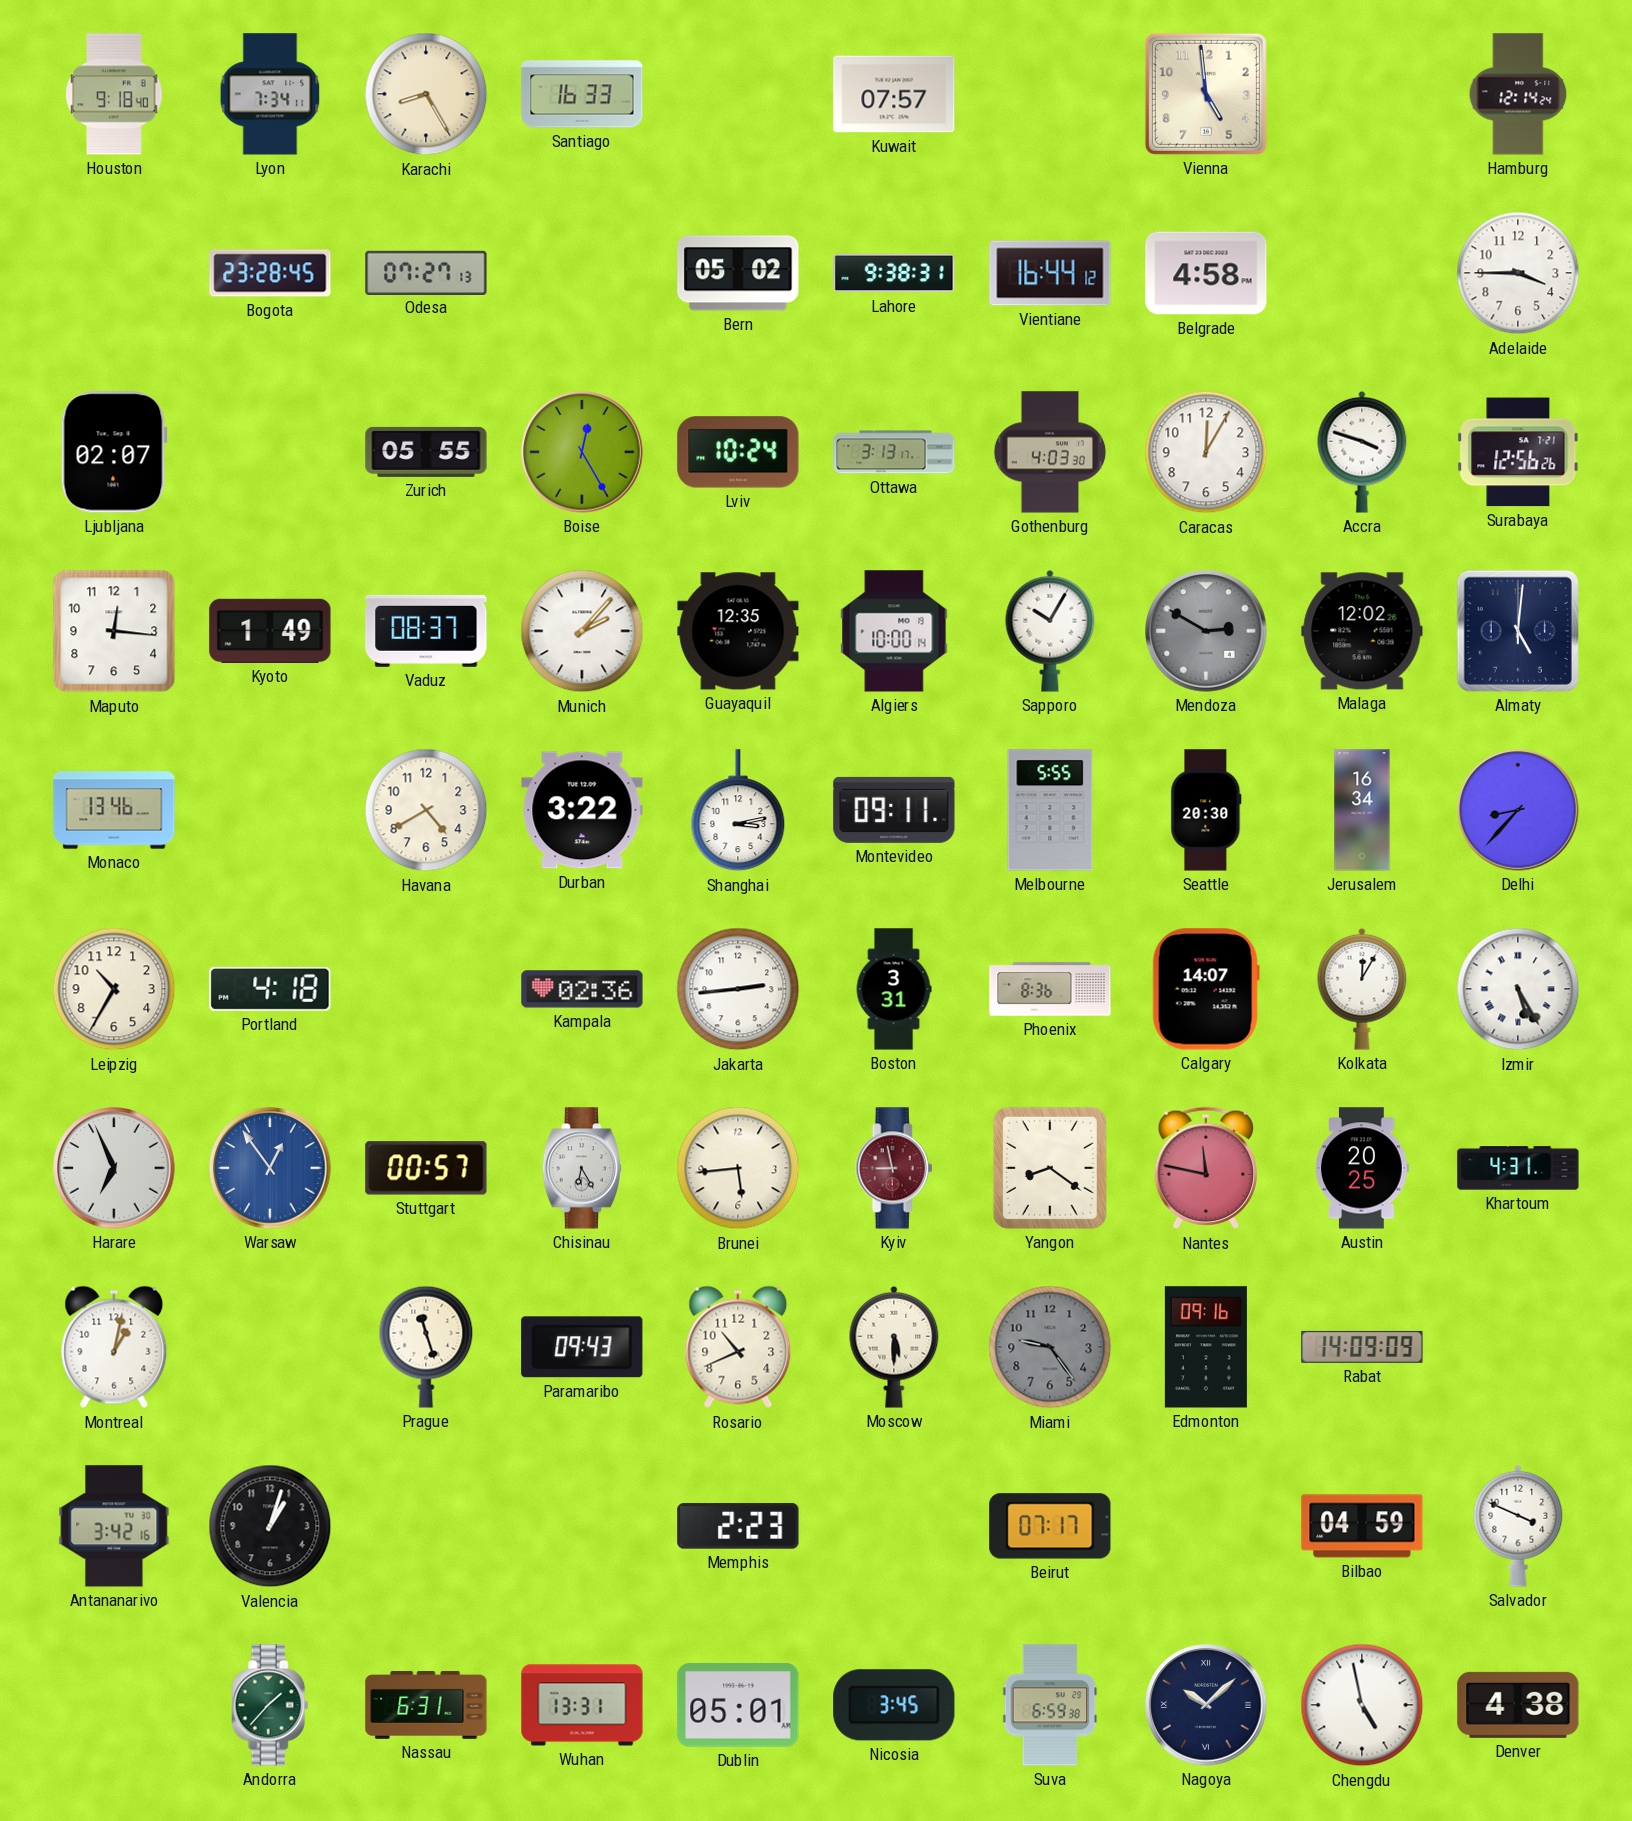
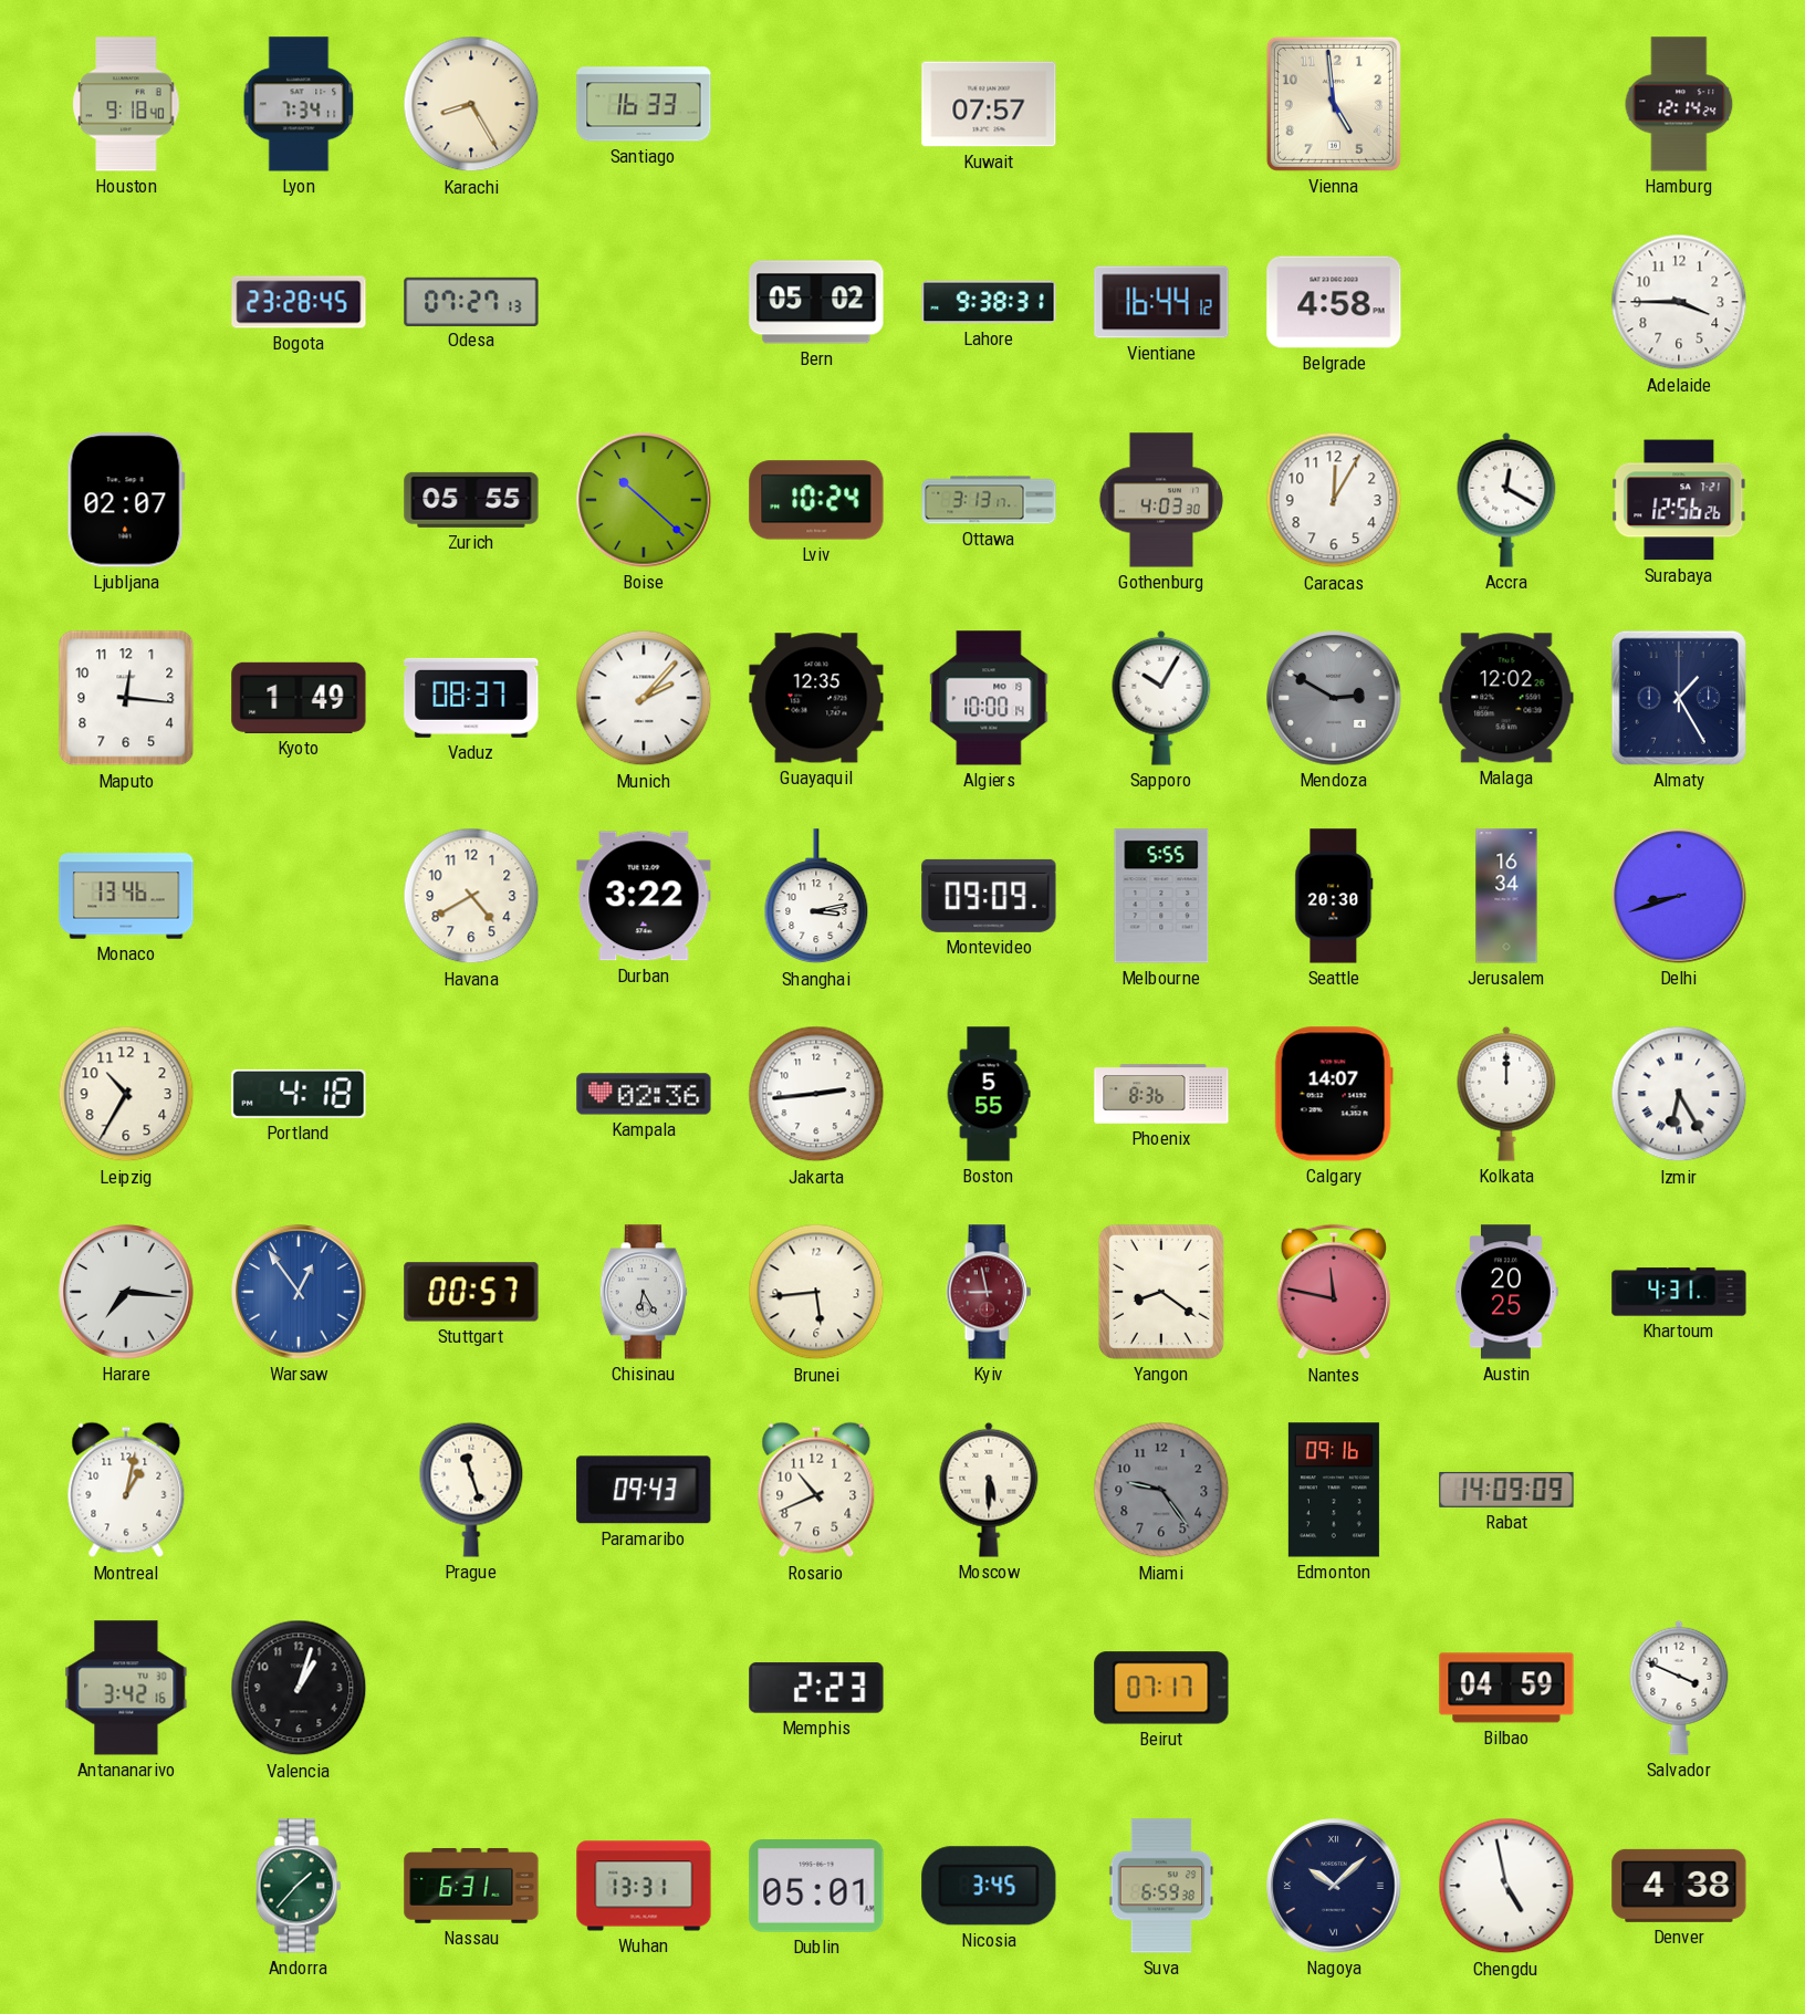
Boise: 12:25 -> 10:22
Accra: 3:48 -> 12:20
Almaty: 5:01 -> 1:25
Montevideo: 09:11 -> 09:09
Delhi: 8:37 -> 8:42
Boston: 3:31 -> 5:55
Kolkata: 12:05 -> 12:00
Izmir: 5:25 -> 6:25
Harare: 6:56 -> 7:16
